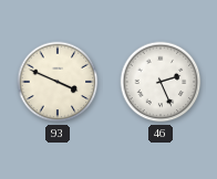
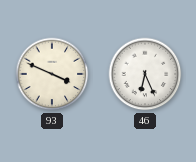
46: 2:26 -> 6:26
